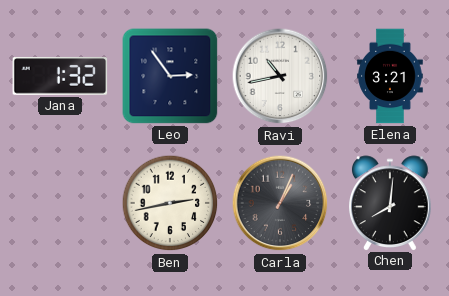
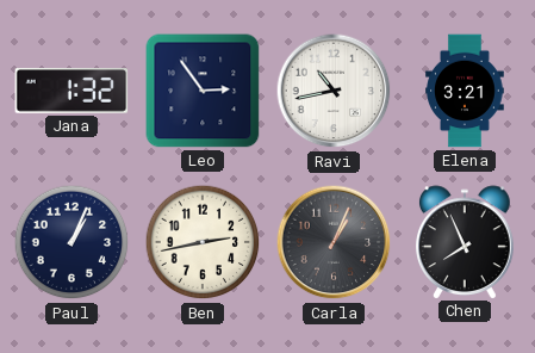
Paul: none -> 1:04
Chen: 8:01 -> 7:56
